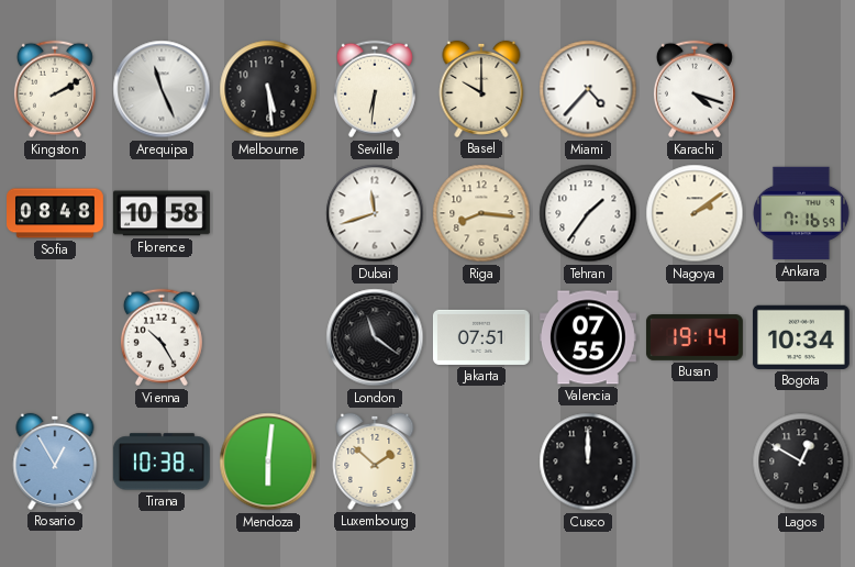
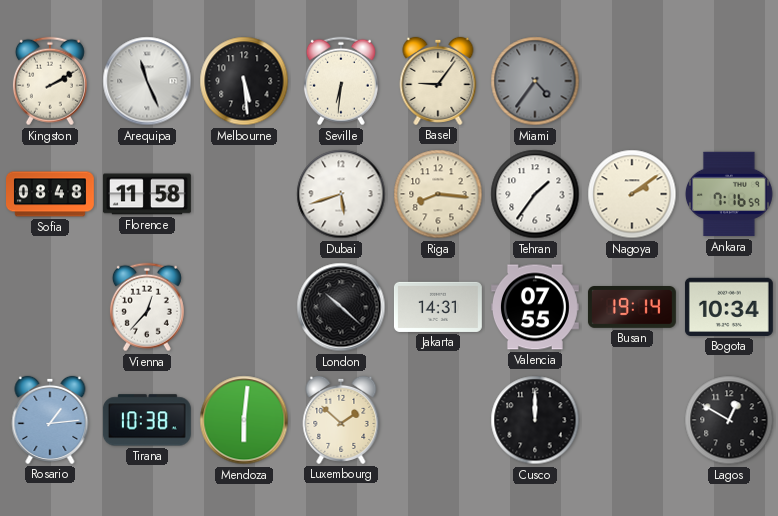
Basel: 10:00 -> 9:06
Miami: 4:37 -> 4:36
Miami dial: white -> grey
Karachi: 4:18 -> none
Florence: 10:58 -> 11:58
Dubai: 11:42 -> 5:42
Vienna: 10:25 -> 12:37
London: 11:21 -> 10:22
Jakarta: 07:51 -> 14:31
Rosario: 12:55 -> 1:14
